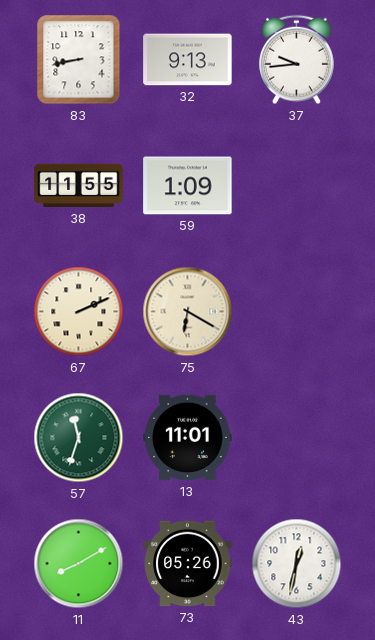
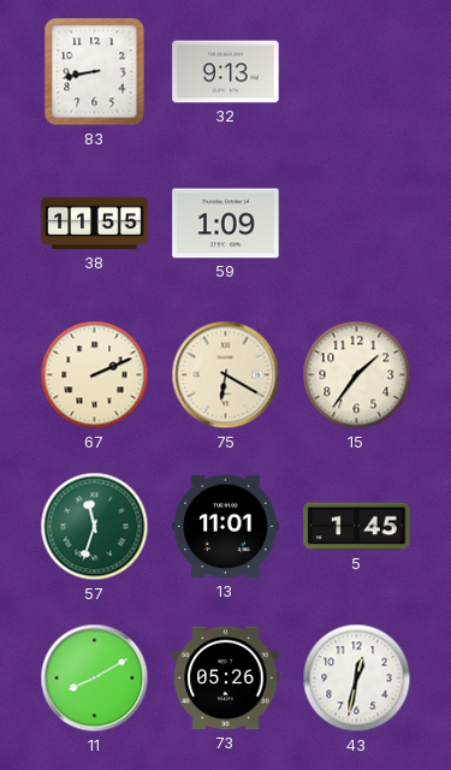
37: 9:44 -> none
15: none -> 1:36
5: none -> 1:45
